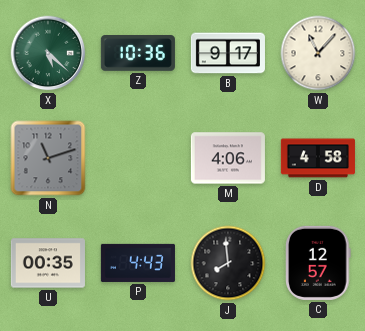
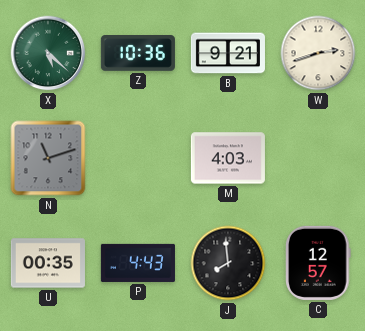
B: 9:17 -> 9:21
W: 11:07 -> 2:42
M: 4:06 -> 4:03
D: 4:58 -> none
